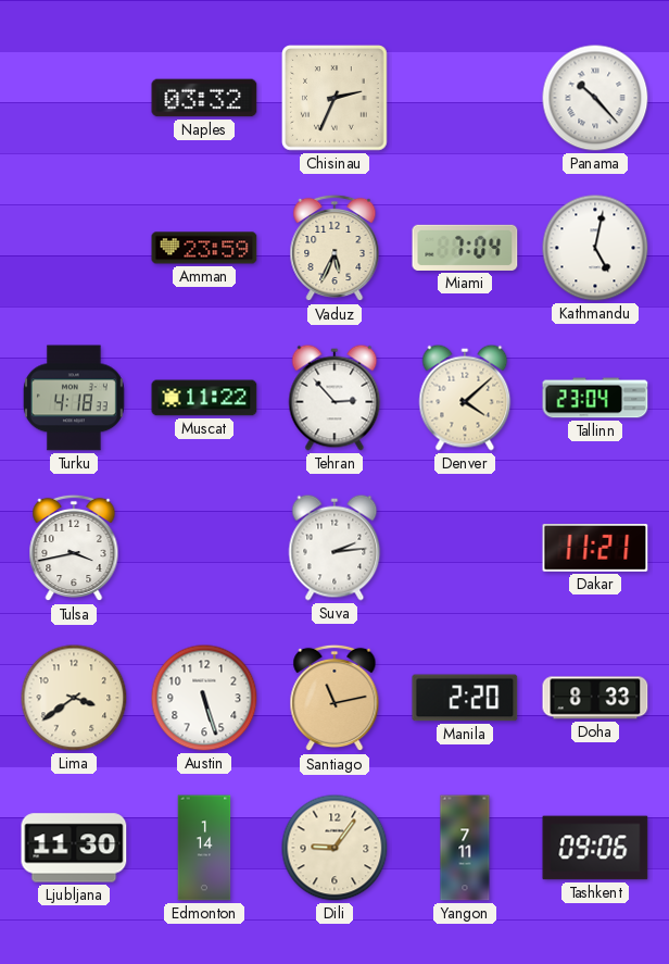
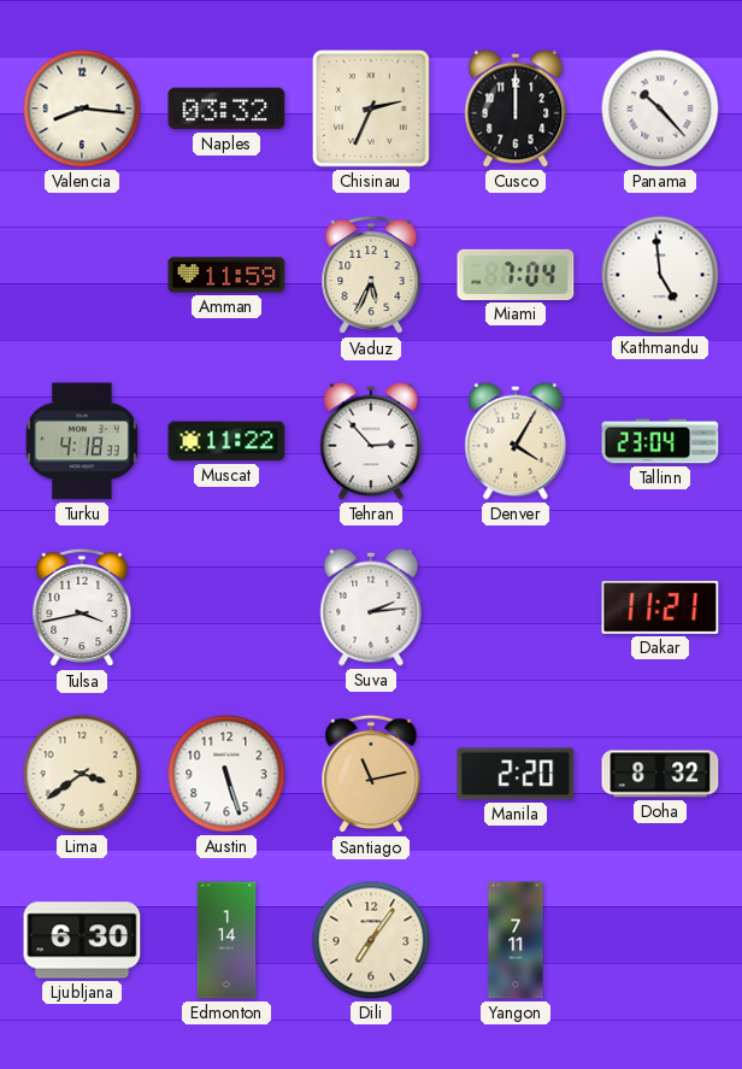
Valencia: none -> 8:16
Cusco: none -> 12:00
Amman: 23:59 -> 11:59
Kathmandu: 5:02 -> 4:59
Denver: 4:08 -> 4:05
Doha: 8:33 -> 8:32
Ljubljana: 11:30 -> 6:30
Dili: 9:06 -> 7:06
Tashkent: 09:06 -> none
